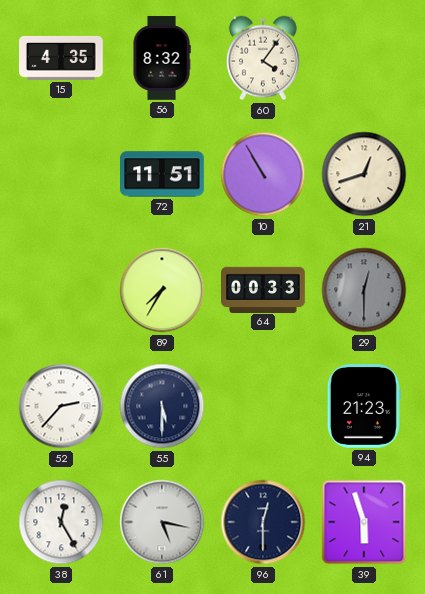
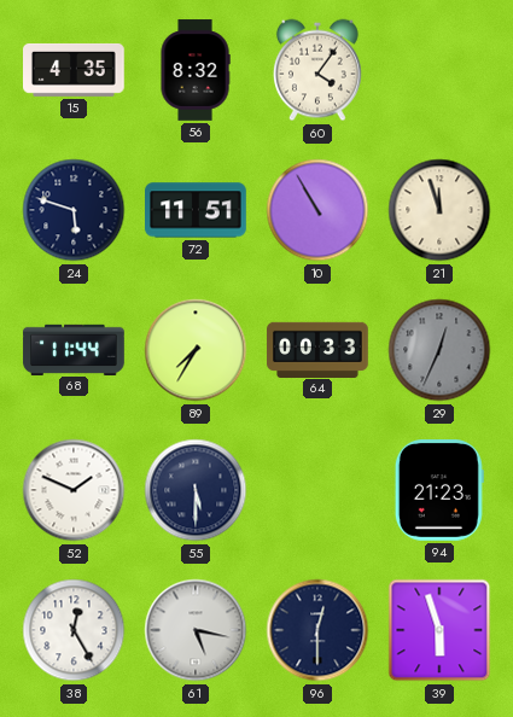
24: none -> 5:48
21: 12:42 -> 11:57
68: none -> 11:44
29: 12:30 -> 12:34
52: 2:37 -> 1:49
